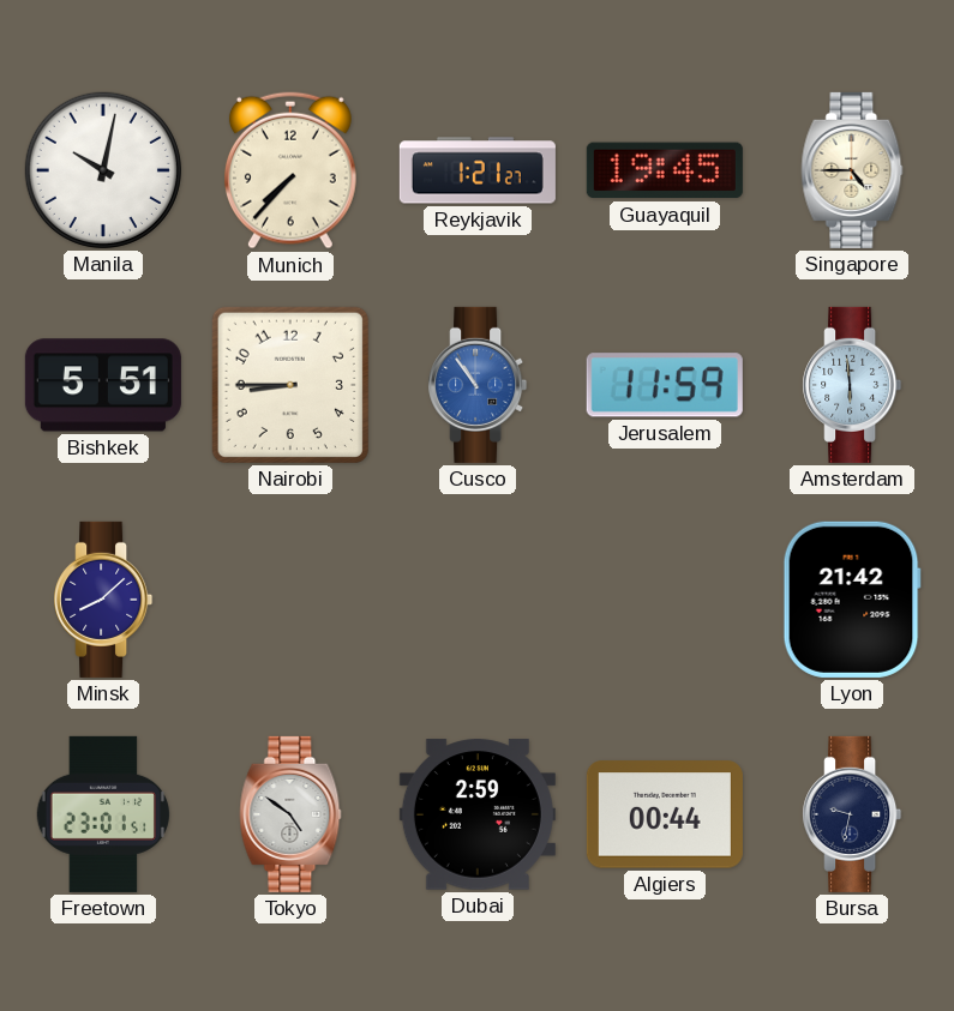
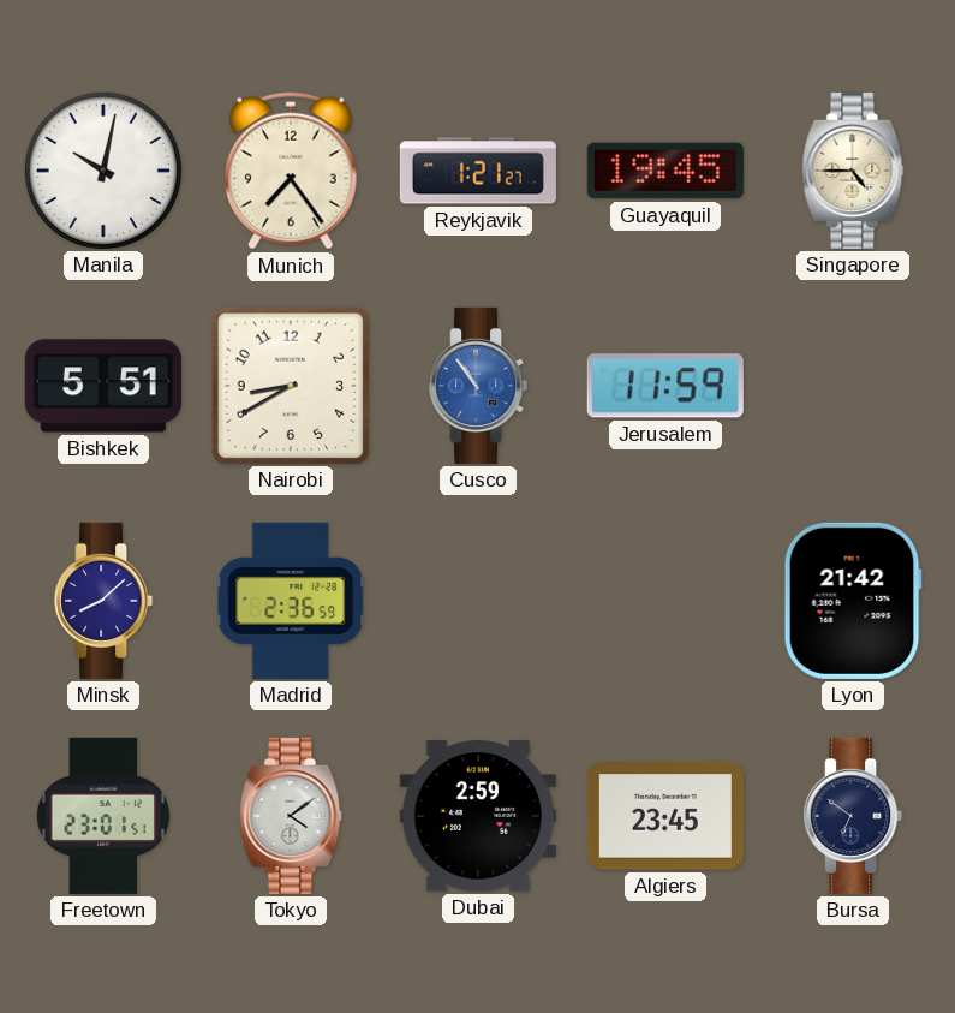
Munich: 7:37 -> 7:24
Nairobi: 8:45 -> 8:40
Amsterdam: 5:59 -> none
Madrid: none -> 2:36
Tokyo: 4:51 -> 4:09
Algiers: 00:44 -> 23:45
Bursa: 9:32 -> 6:51
